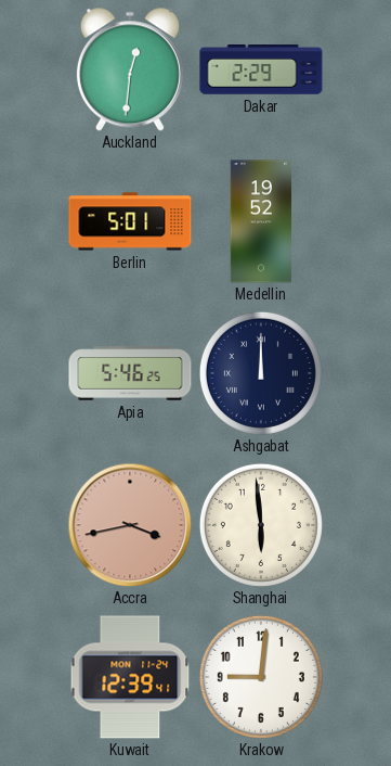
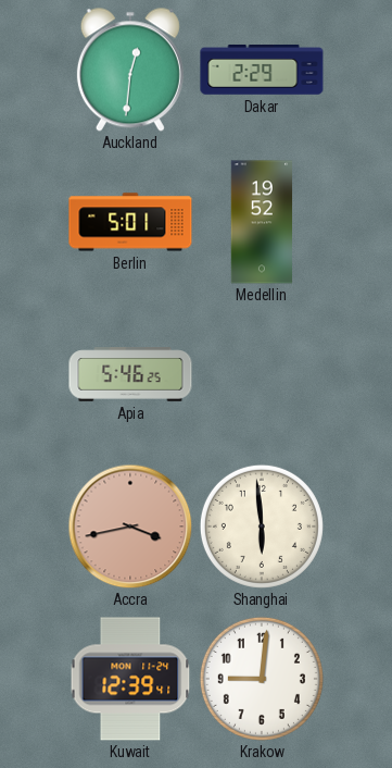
Ashgabat: 12:00 -> none
